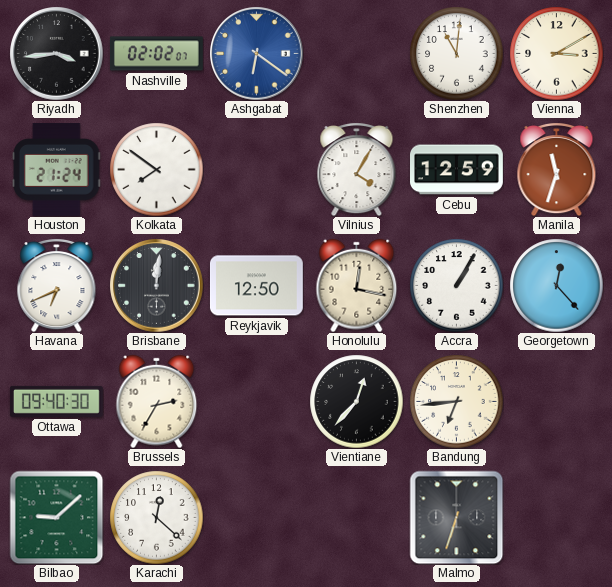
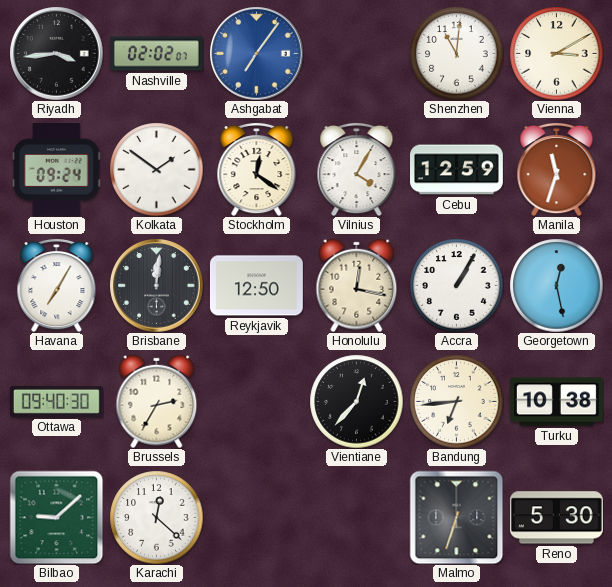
Ashgabat: 6:21 -> 7:06
Houston: 21:24 -> 09:24
Kolkata: 7:51 -> 1:51
Stockholm: none -> 12:21
Havana: 6:41 -> 7:05
Georgetown: 12:23 -> 12:28
Turku: none -> 10:38
Reno: none -> 5:30
